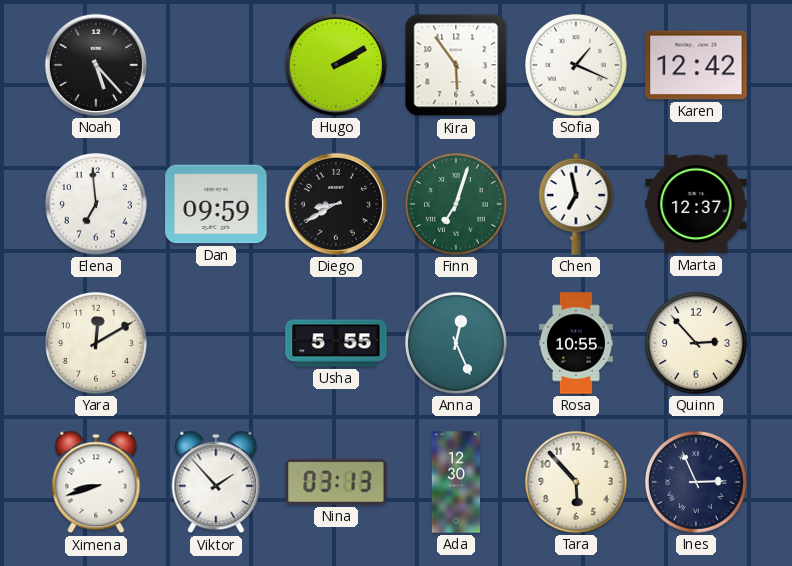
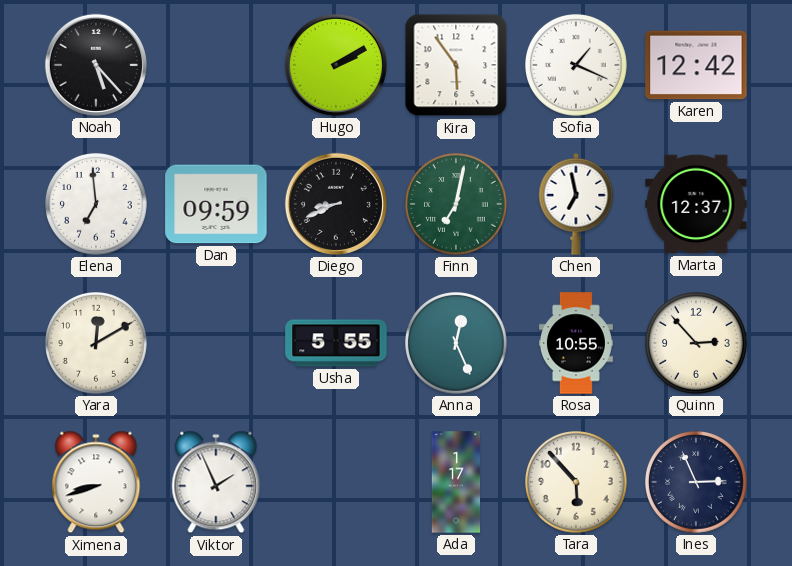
Diego: 8:40 -> 8:41
Finn: 7:03 -> 7:02
Viktor: 1:53 -> 1:56
Nina: 03:13 -> none
Ada: 12:30 -> 1:17
